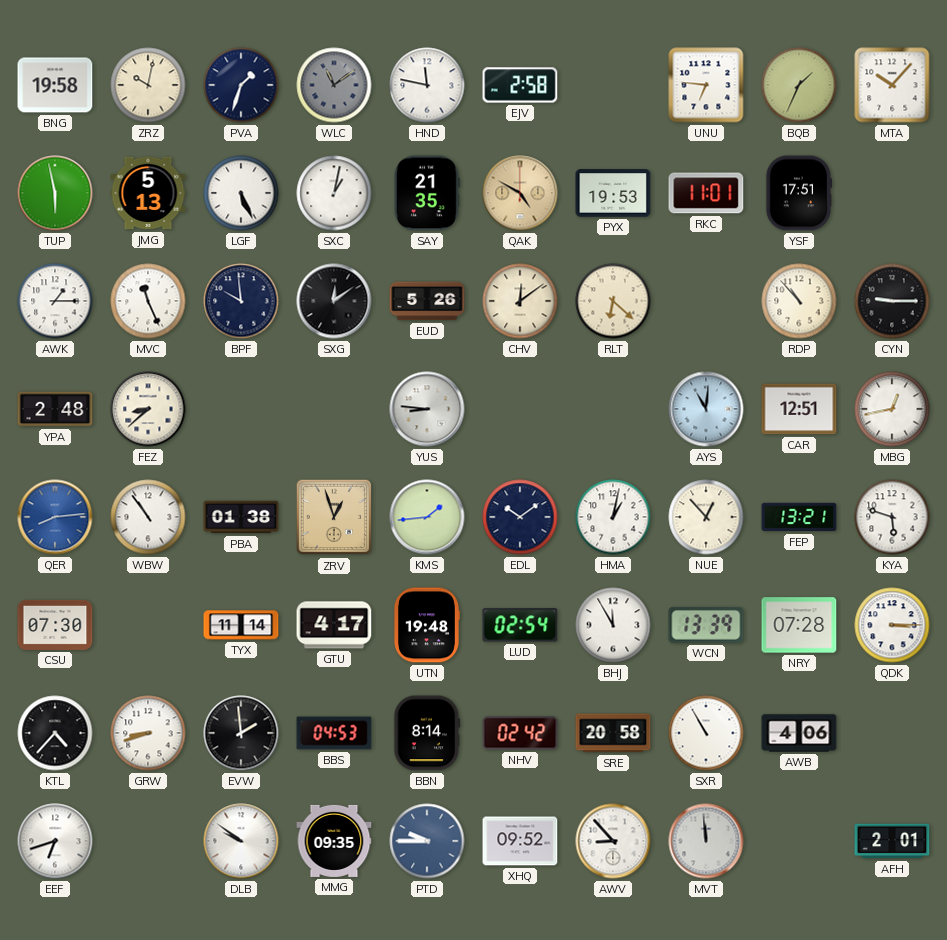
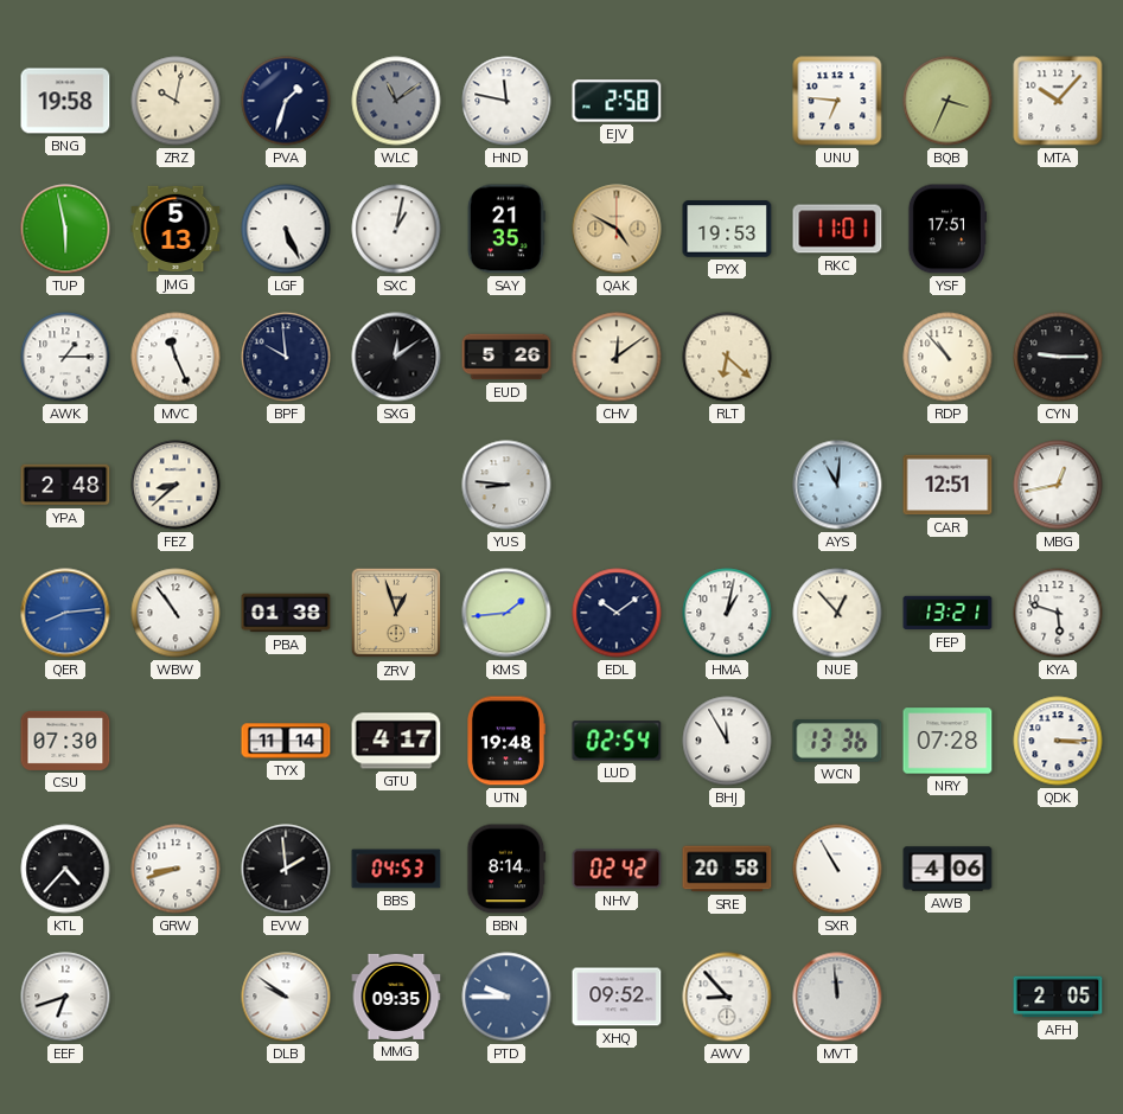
BQB: 1:34 -> 3:34
WCN: 13:39 -> 13:36
AFH: 2:01 -> 2:05
